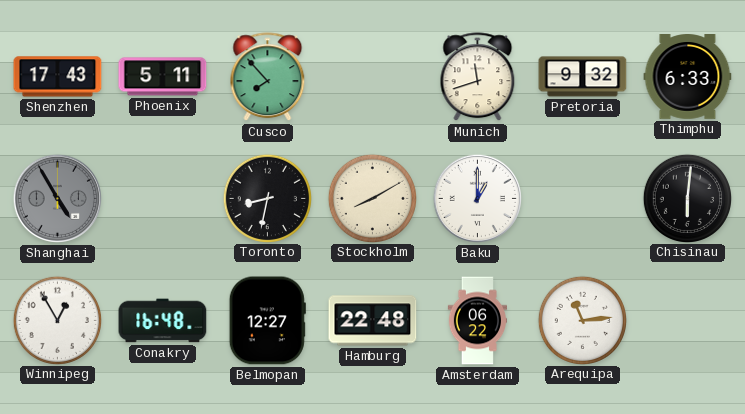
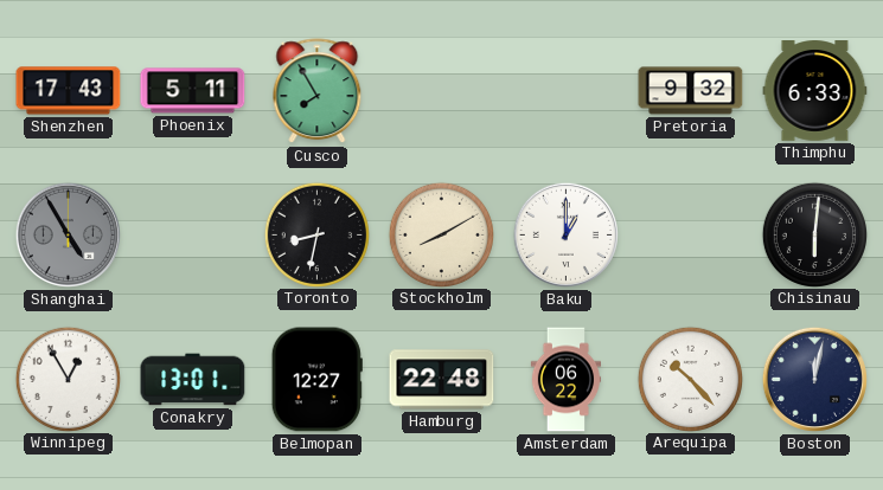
Cusco: 7:53 -> 7:55
Munich: 11:42 -> none
Conakry: 16:48 -> 13:01
Arequipa: 11:14 -> 10:23
Boston: none -> 12:02
